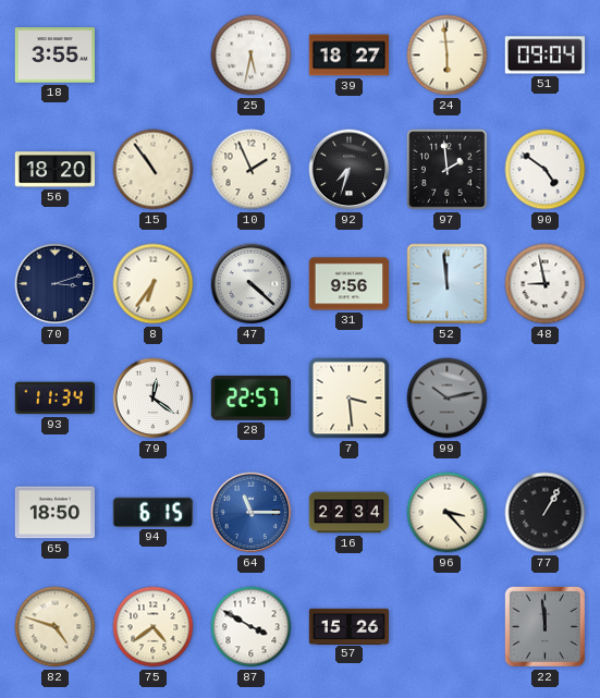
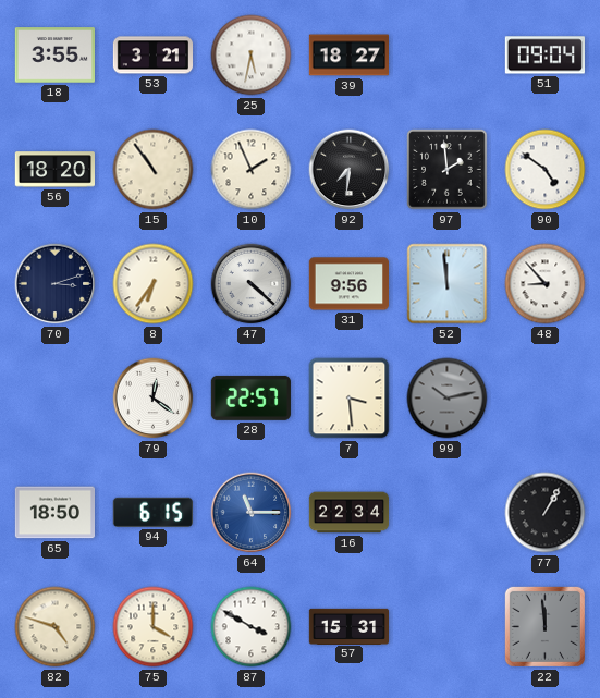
53: none -> 3:21
24: 5:59 -> none
92: 7:33 -> 7:31
48: 8:58 -> 8:53
93: 11:34 -> none
96: 3:23 -> none
75: 4:39 -> 4:00
57: 15:26 -> 15:31
